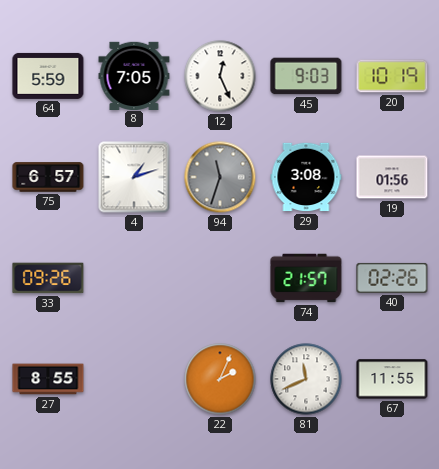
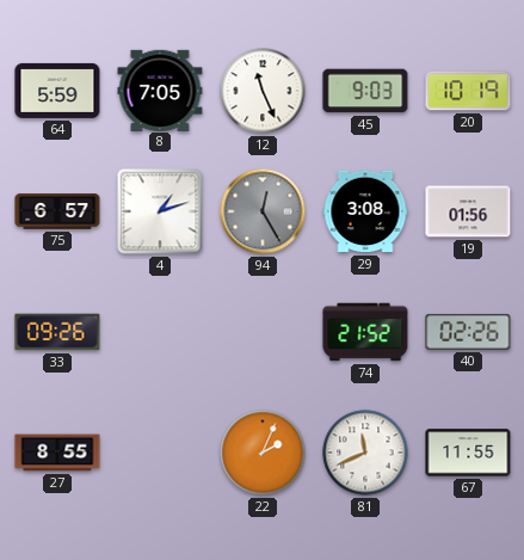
12: 12:26 -> 11:26
94: 11:33 -> 12:25
74: 21:57 -> 21:52
